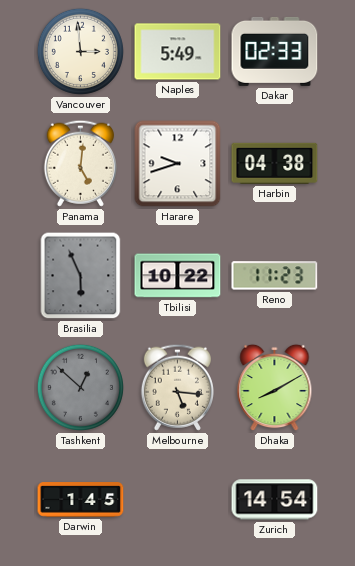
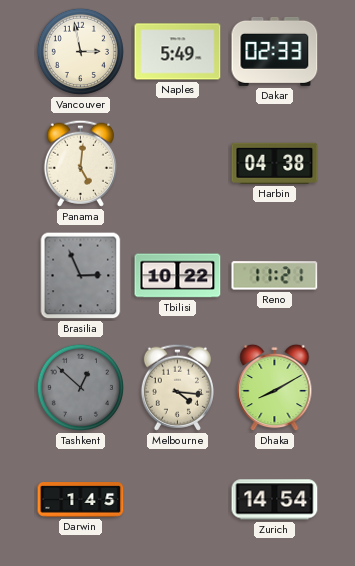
Vancouver: 2:59 -> 2:58
Harare: 9:42 -> none
Brasilia: 5:56 -> 2:56
Reno: 11:23 -> 11:21
Melbourne: 5:16 -> 4:16
